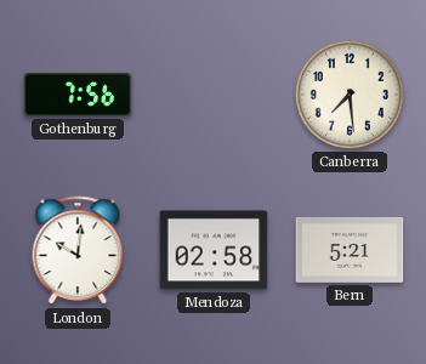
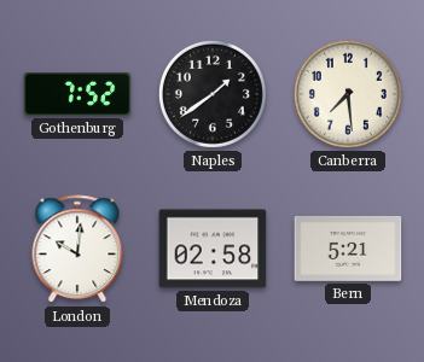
Gothenburg: 7:56 -> 7:52
Naples: none -> 1:39
